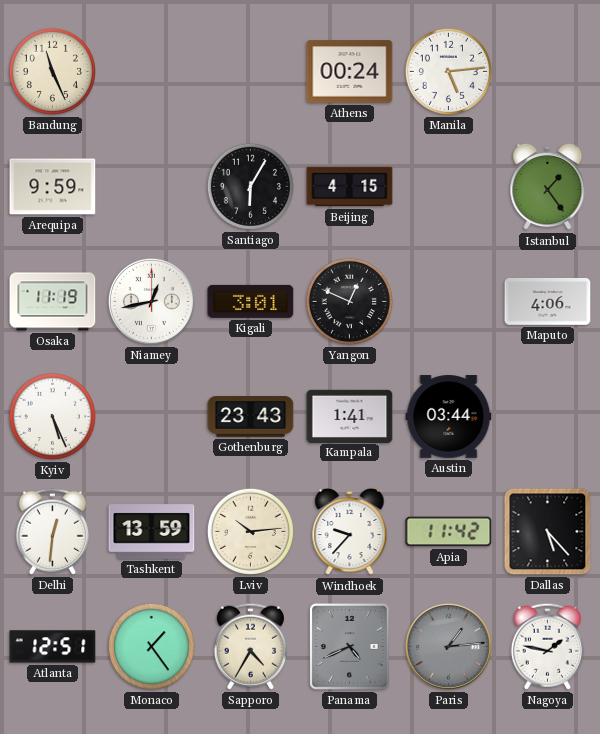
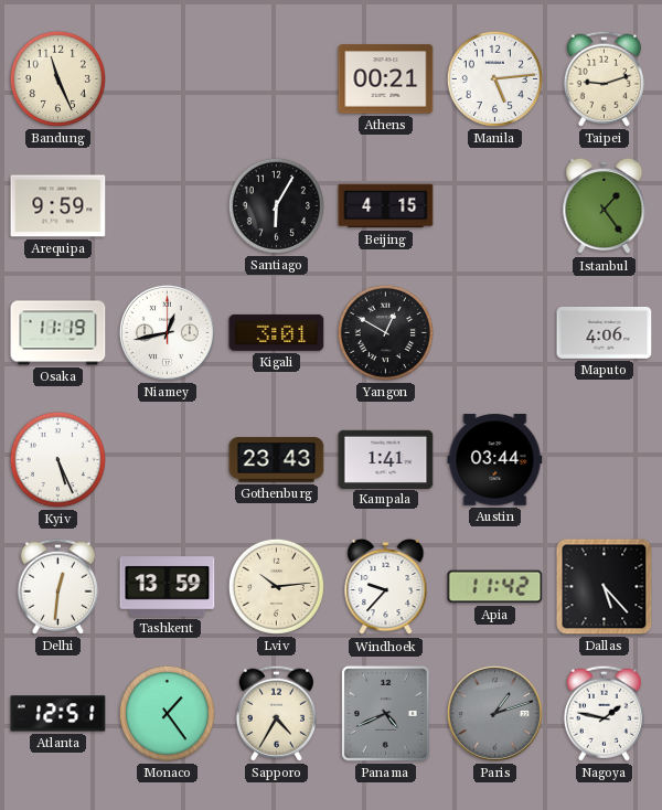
Athens: 00:24 -> 00:21
Taipei: none -> 9:12
Yangon: 12:49 -> 12:50
Paris: 1:14 -> 1:12
